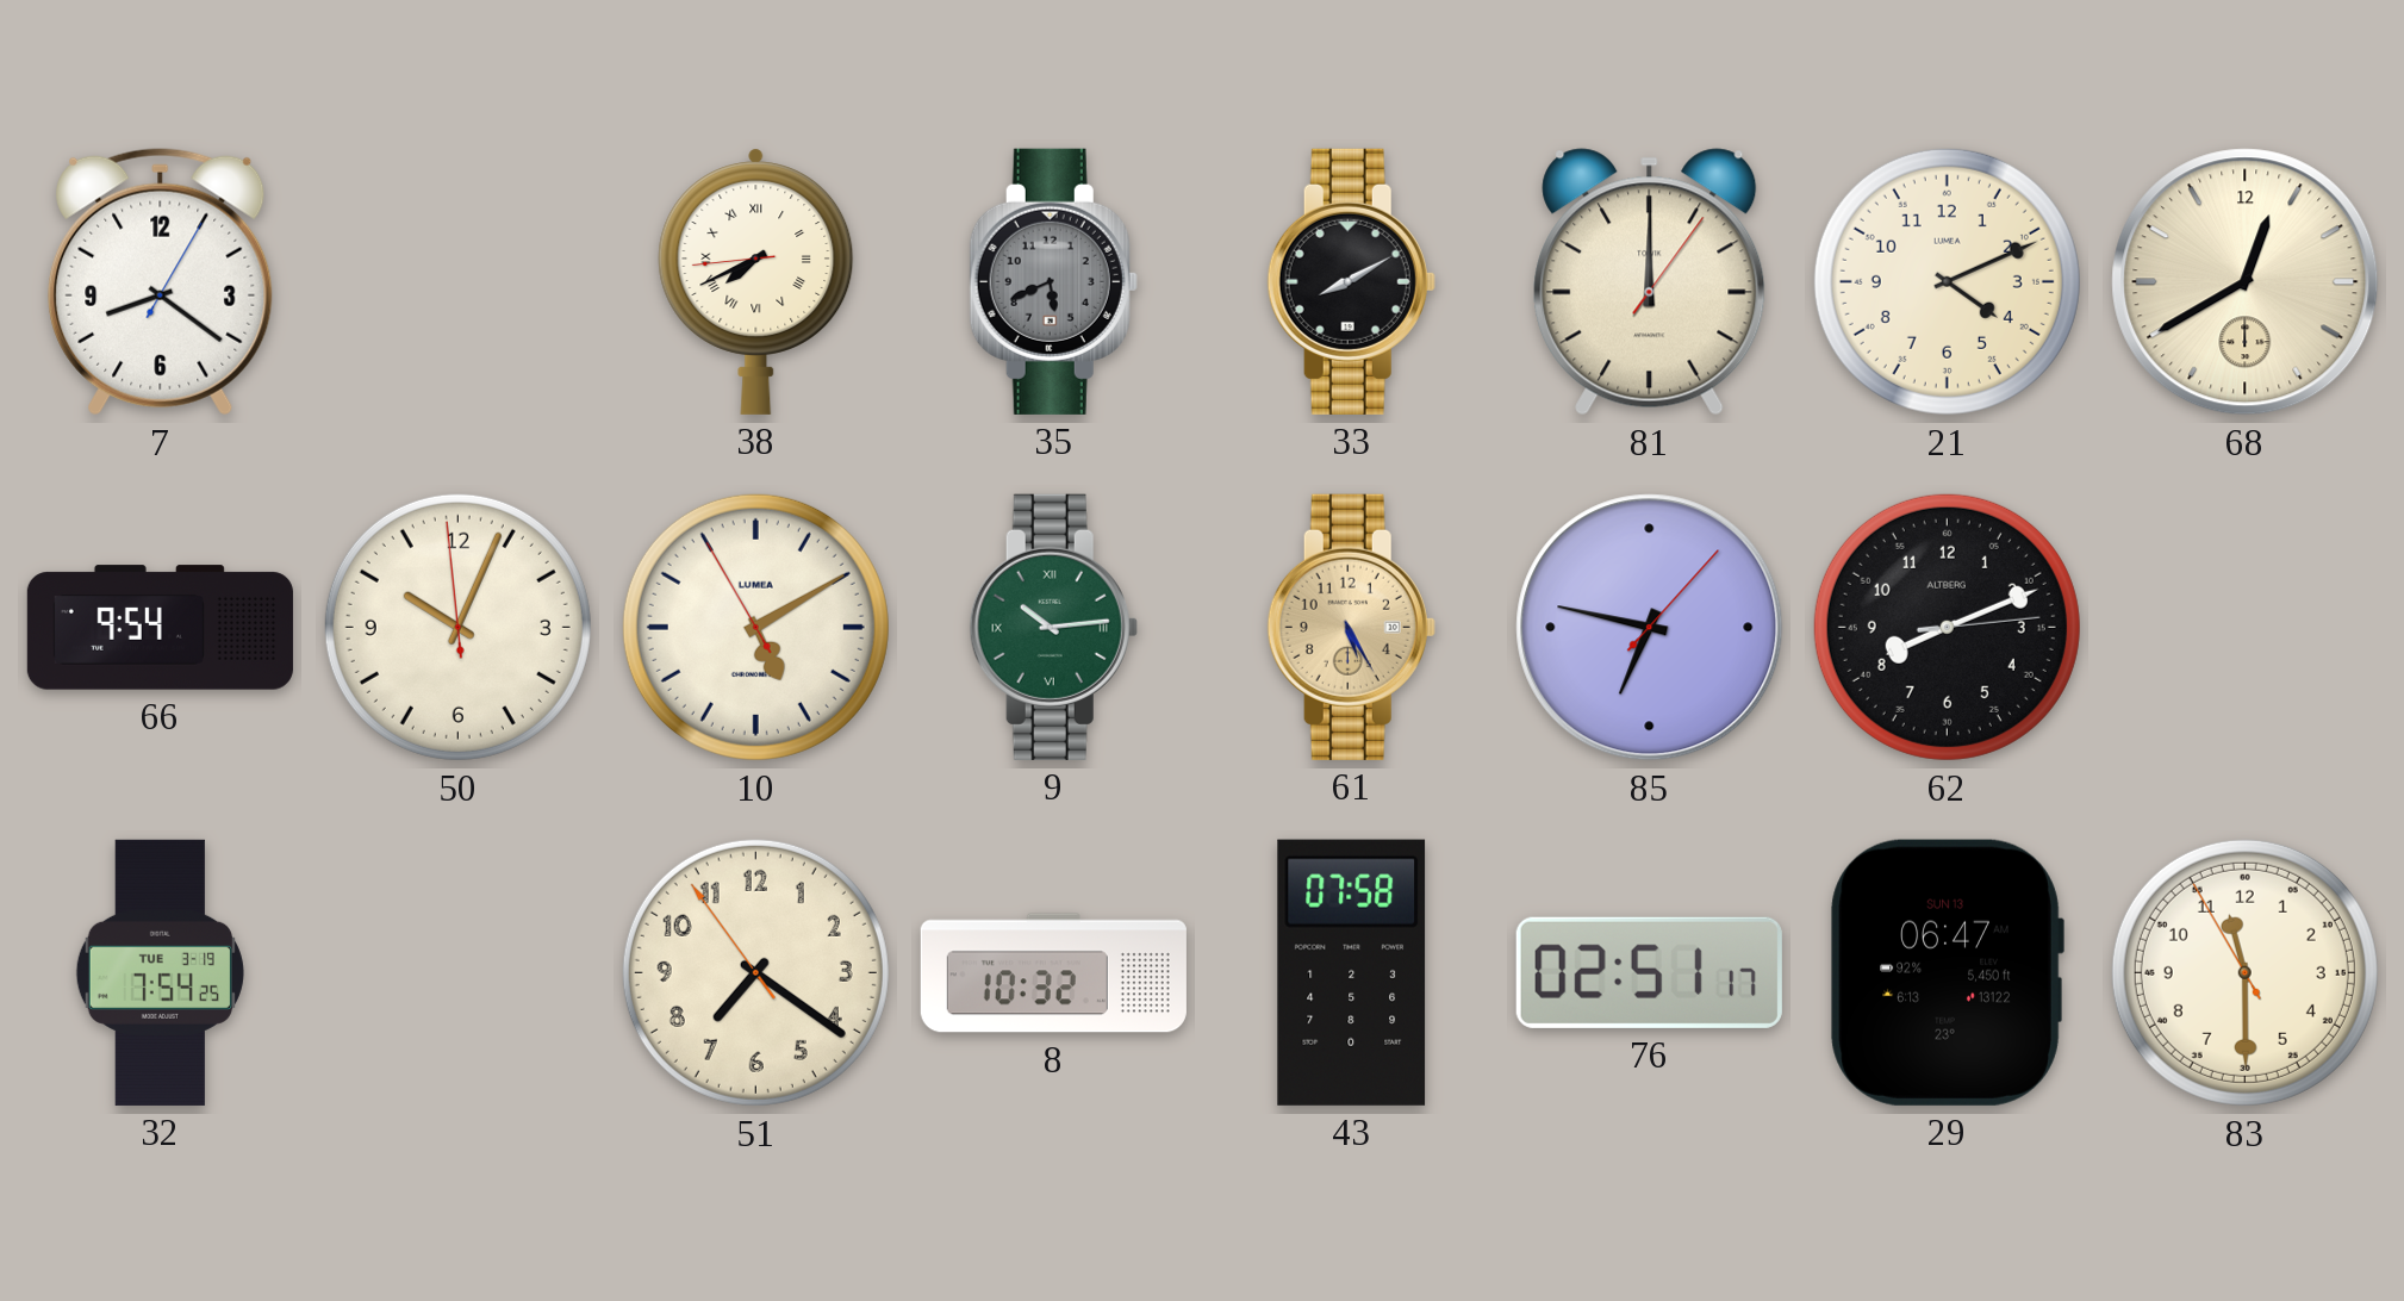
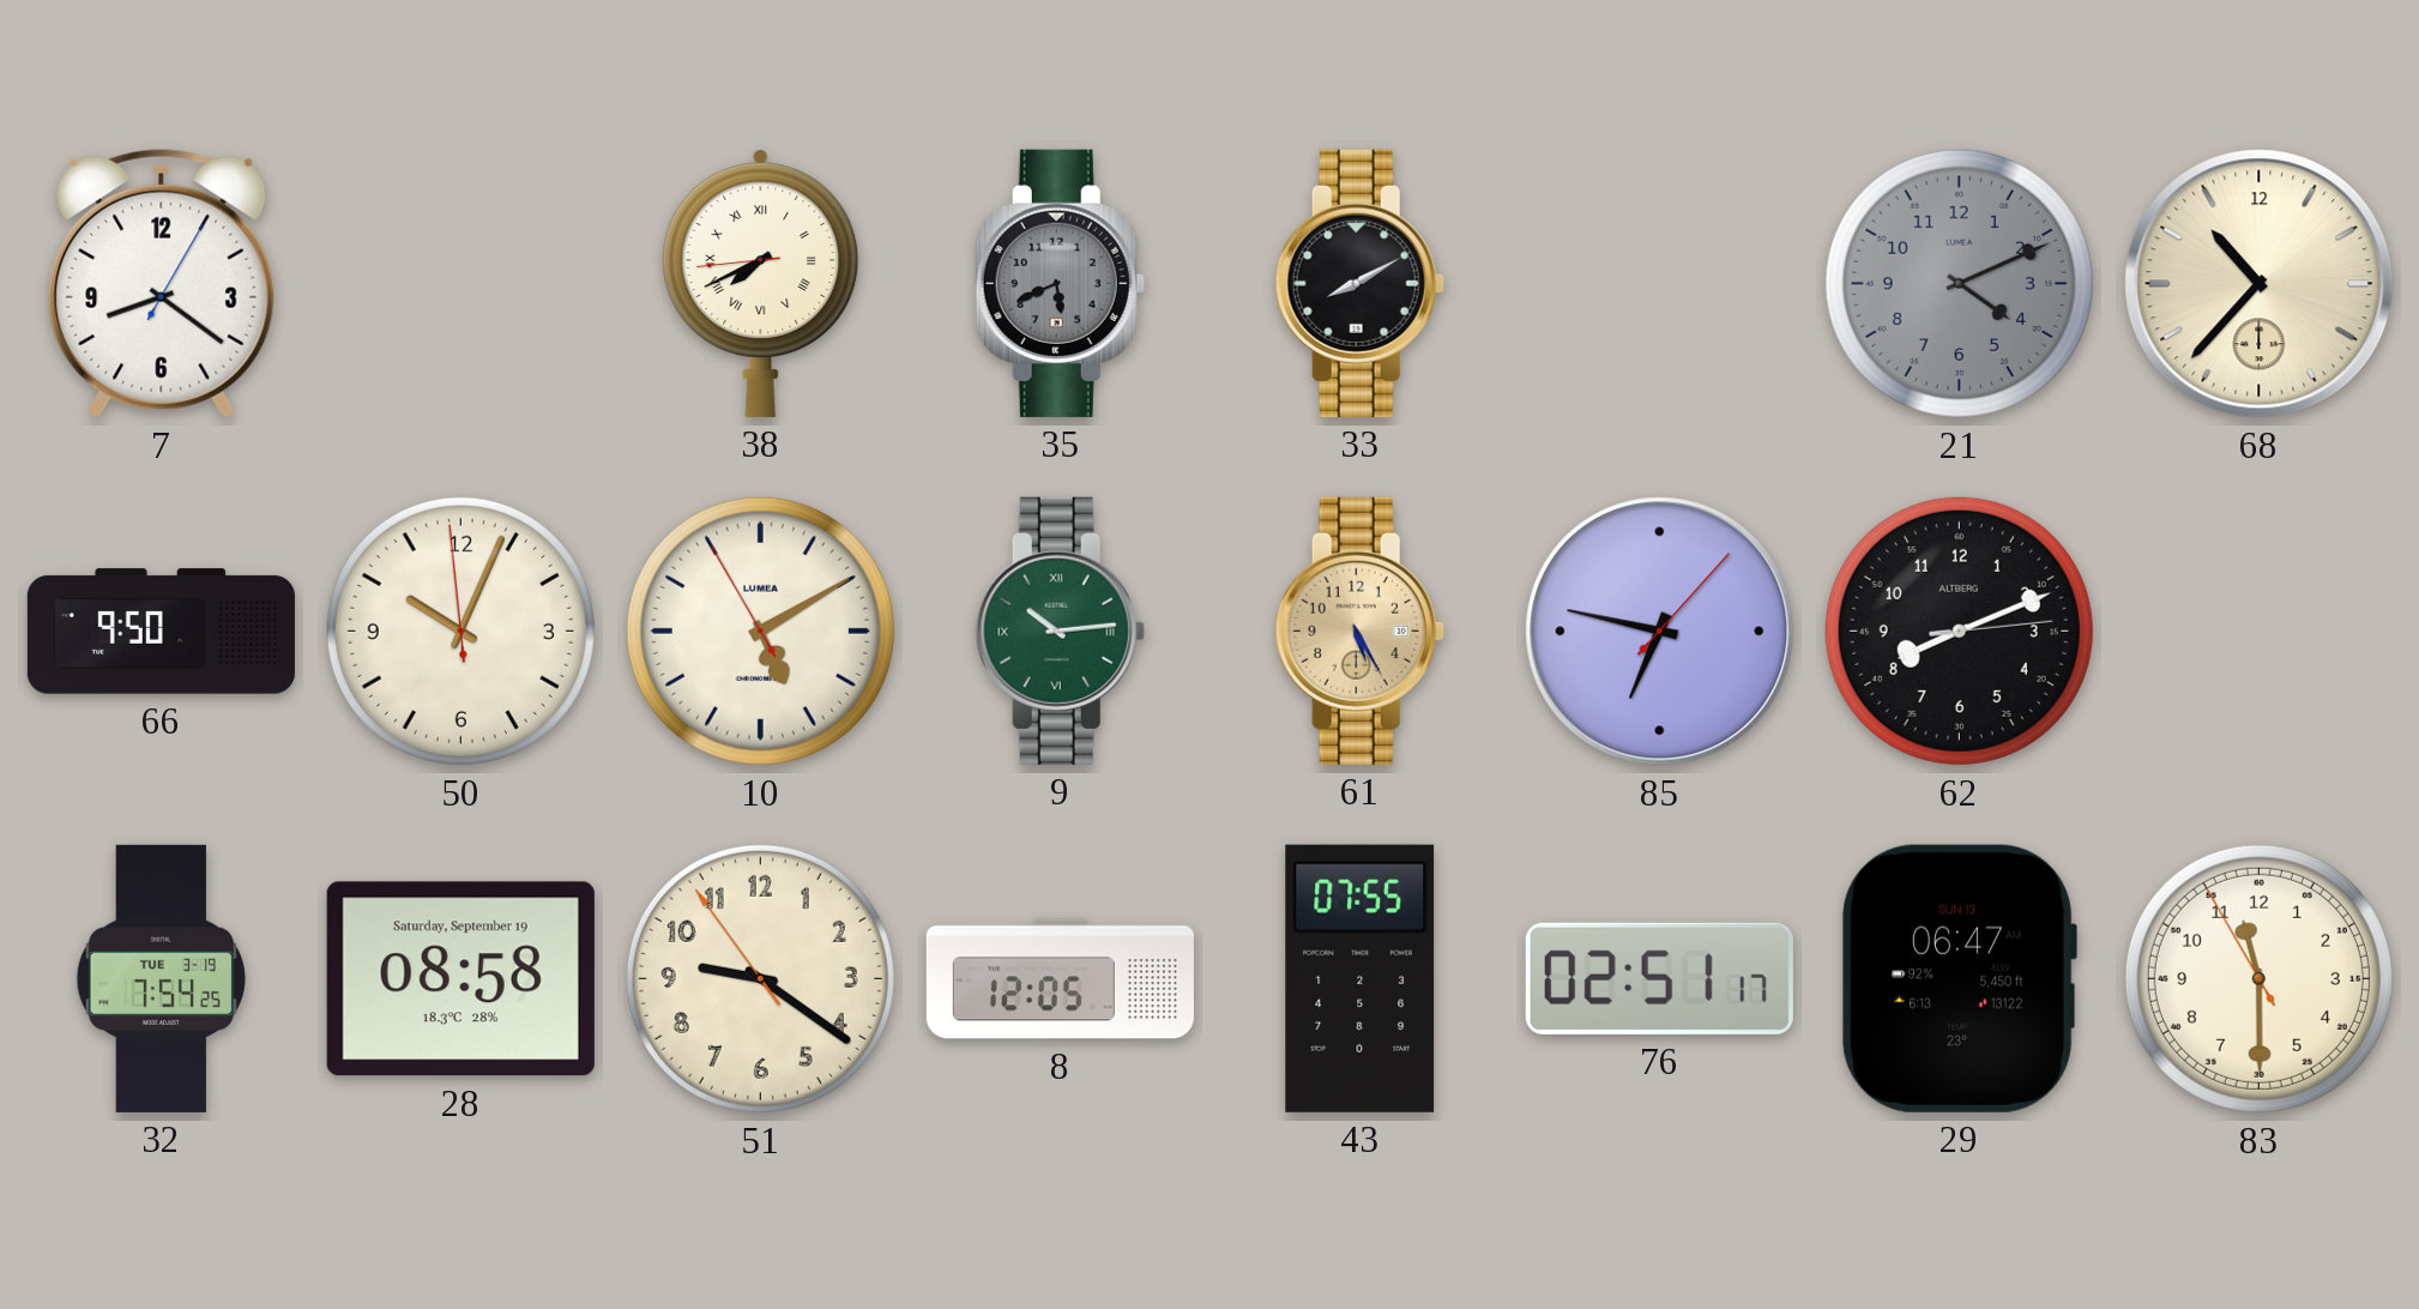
81: 12:00 -> none
21 dial: cream -> grey
68: 12:40 -> 10:37
66: 9:54 -> 9:50
28: none -> 08:58
51: 7:20 -> 9:20
8: 10:32 -> 12:05
43: 07:58 -> 07:55
